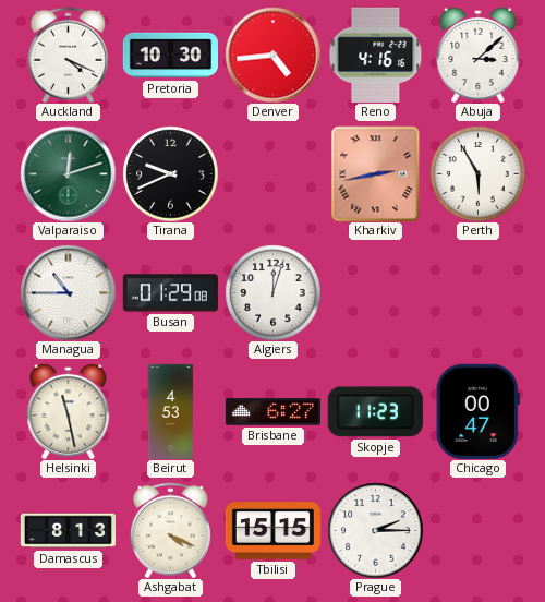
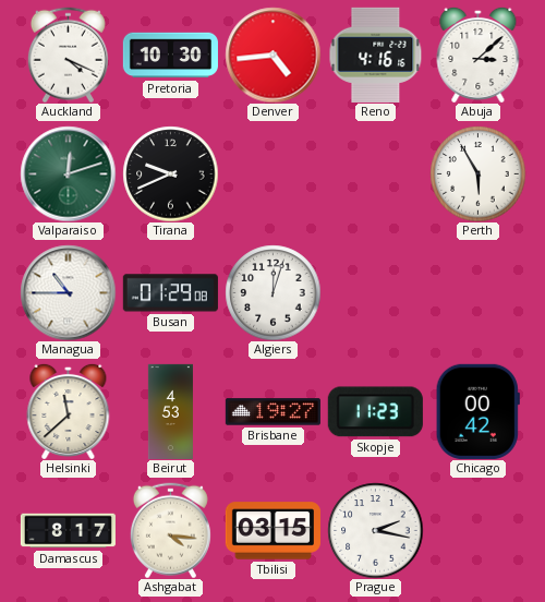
Kharkiv: 2:43 -> none
Helsinki: 11:28 -> 11:38
Brisbane: 6:27 -> 19:27
Chicago: 00:47 -> 00:42
Damascus: 8:13 -> 8:17
Ashgabat: 4:19 -> 4:16
Tbilisi: 15:15 -> 03:15
Prague: 2:15 -> 2:17
